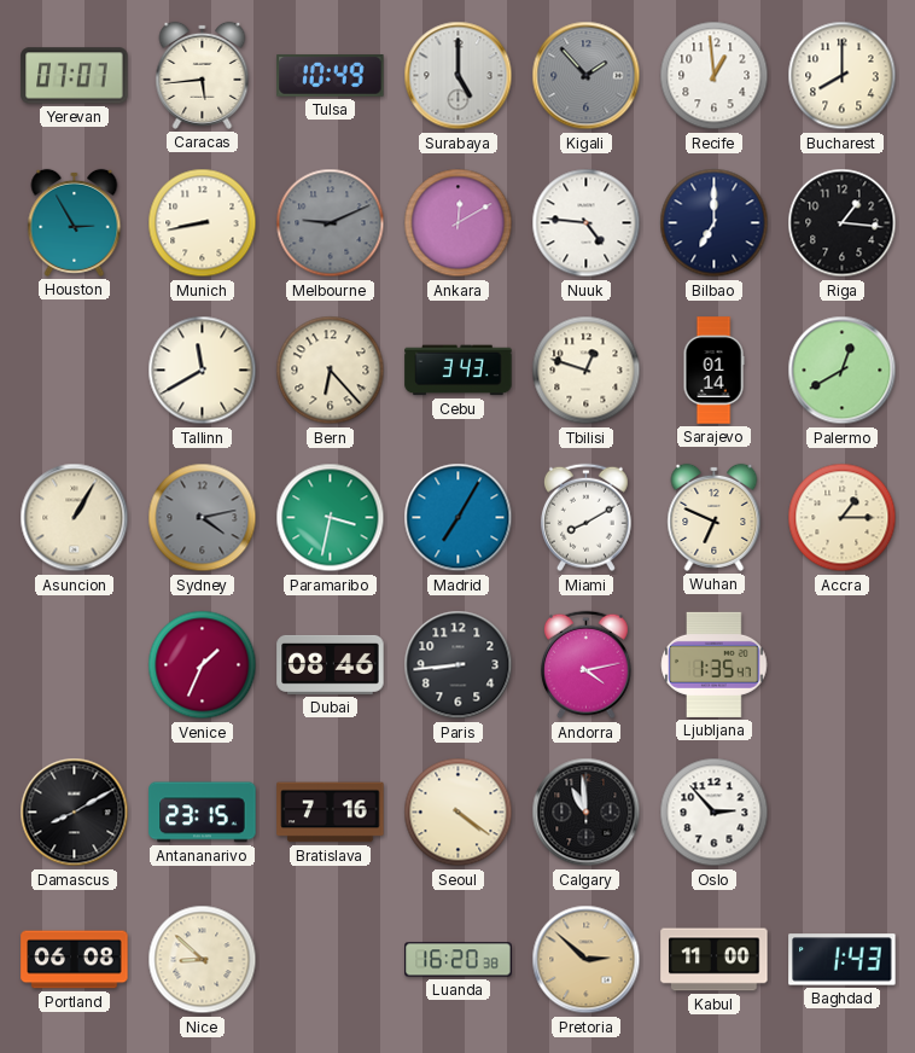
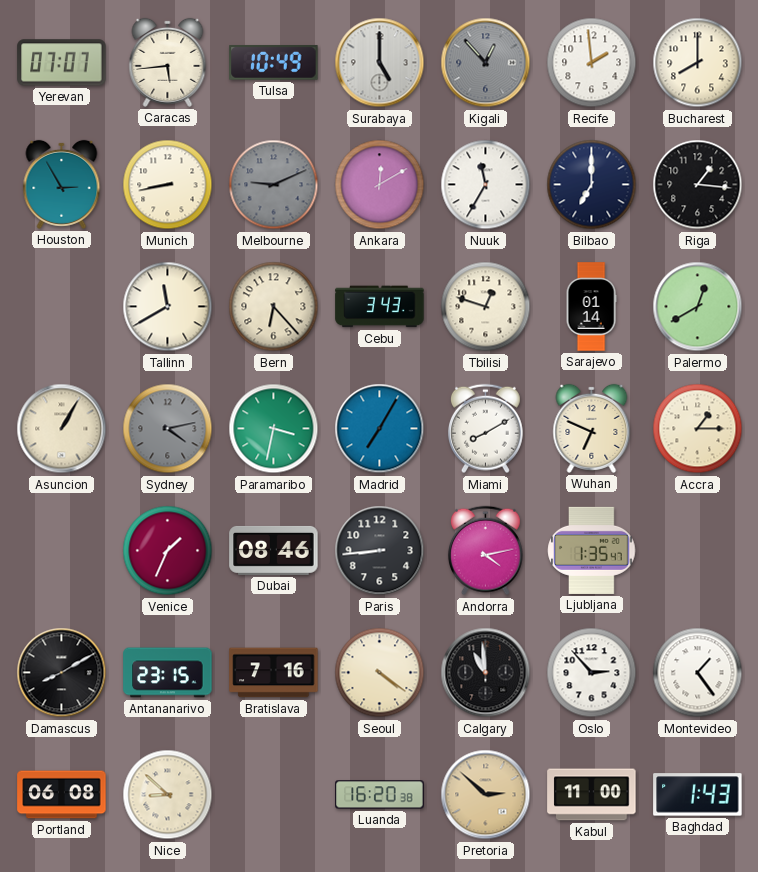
Kigali: 1:53 -> 12:53
Recife: 12:59 -> 1:59
Nuuk: 4:46 -> 11:35
Montevideo: none -> 1:24
